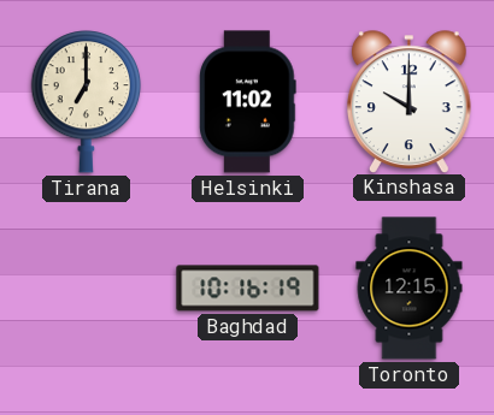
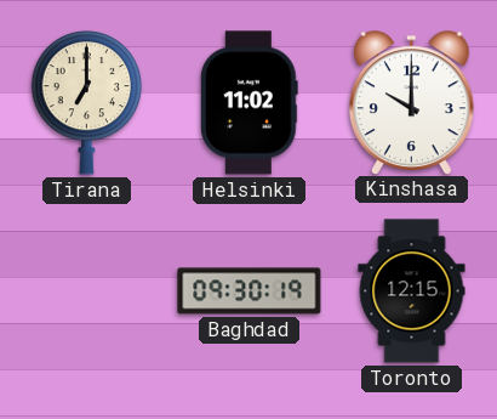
Baghdad: 10:16 -> 09:30
